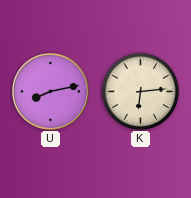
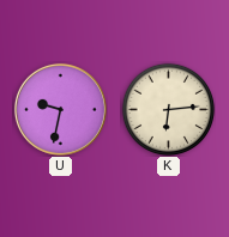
U: 8:13 -> 9:32
